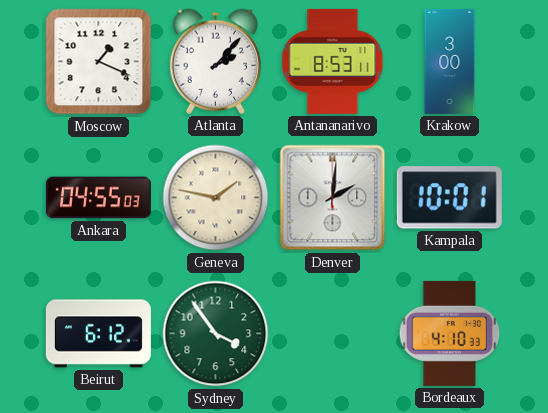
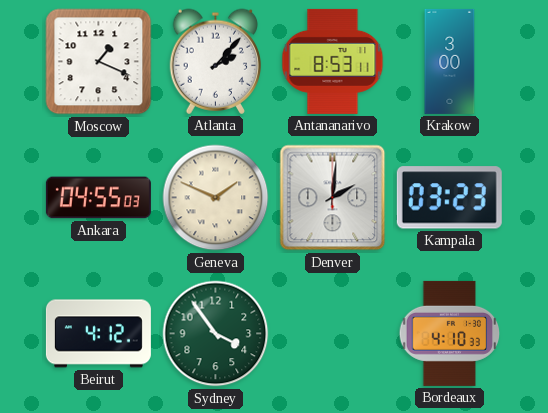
Geneva: 1:47 -> 1:49
Kampala: 10:01 -> 03:23
Beirut: 6:12 -> 4:12
